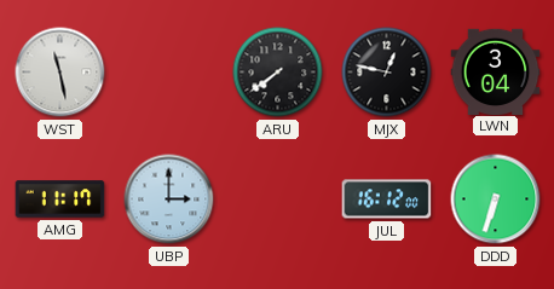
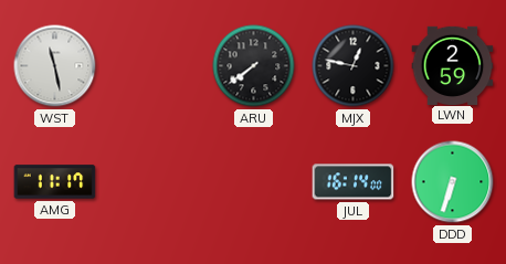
LWN: 3:04 -> 2:59
UBP: 3:00 -> none
JUL: 16:12 -> 16:14
